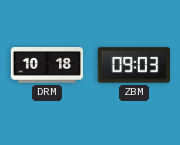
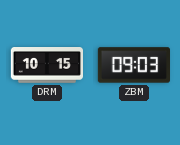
DRM: 10:18 -> 10:15
